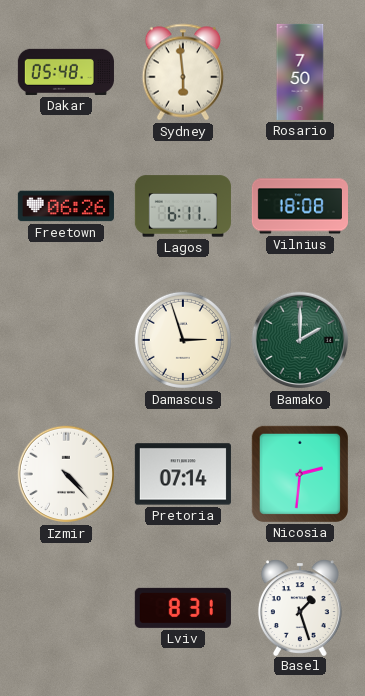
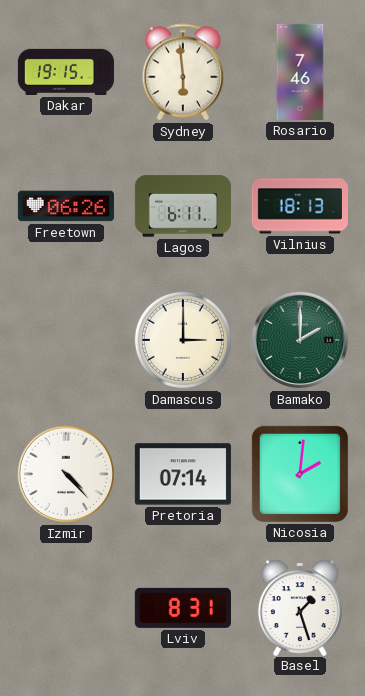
Dakar: 05:48 -> 19:15
Rosario: 7:50 -> 7:46
Vilnius: 18:08 -> 18:13
Damascus: 2:57 -> 3:00
Nicosia: 2:31 -> 2:01
